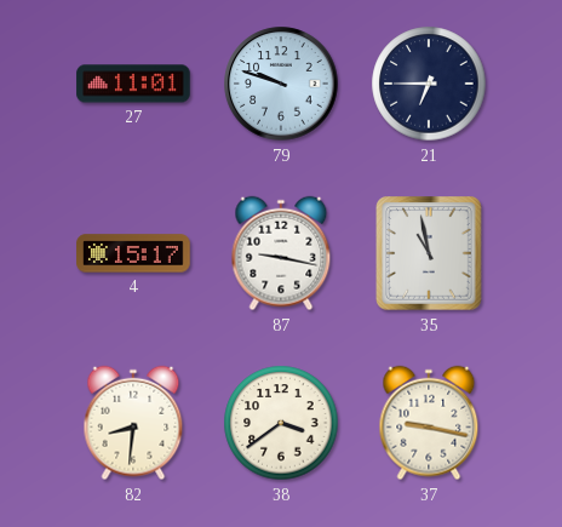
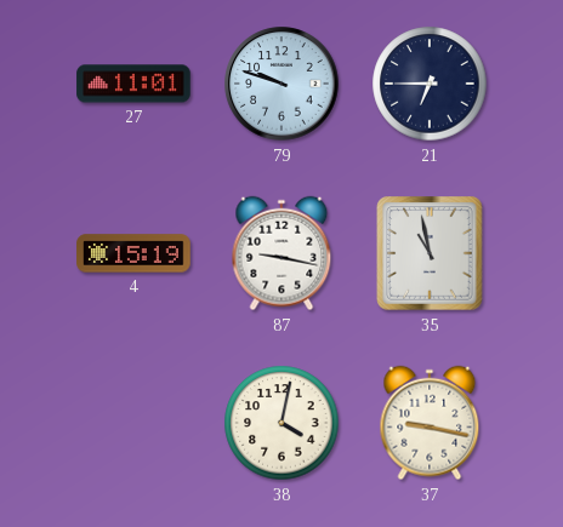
4: 15:17 -> 15:19
82: 8:31 -> none
38: 3:39 -> 4:02
